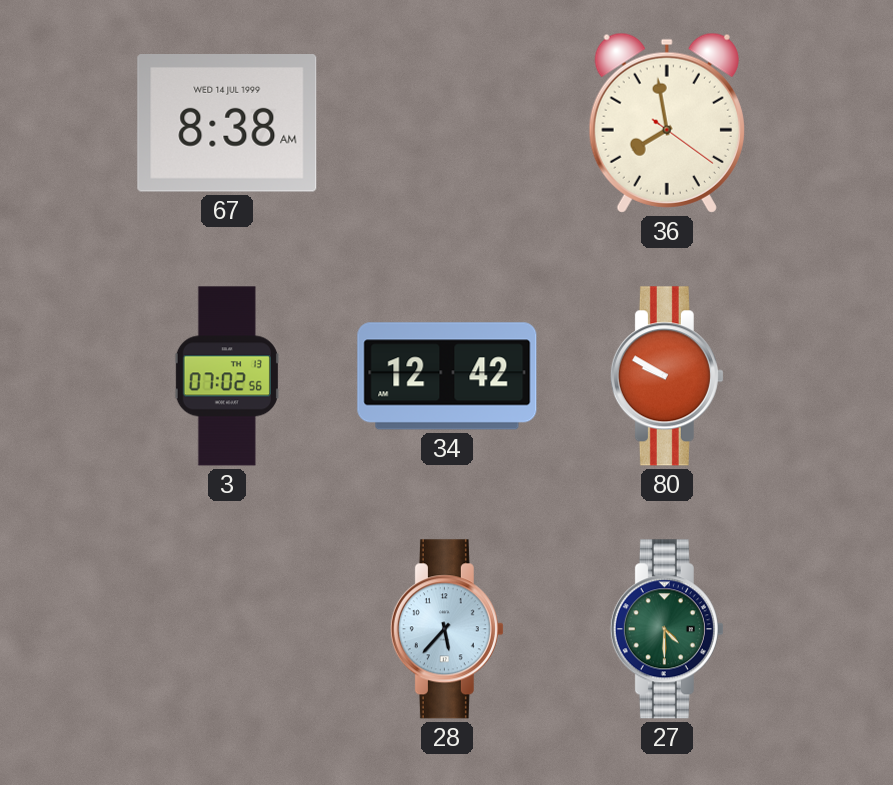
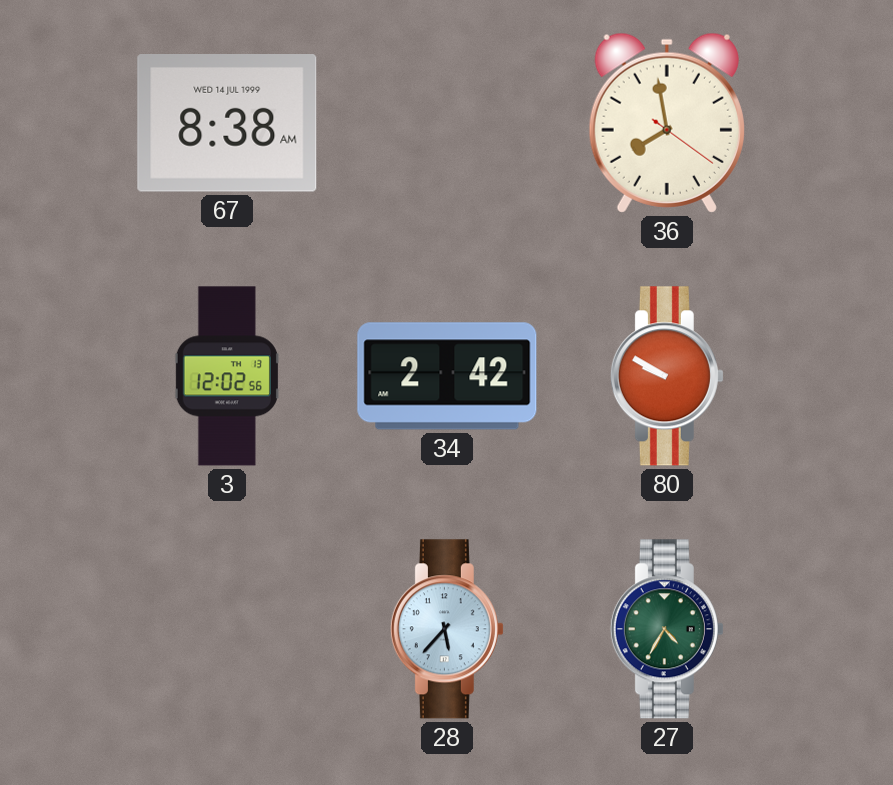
3: 07:02 -> 12:02
34: 12:42 -> 2:42
27: 4:30 -> 4:35
